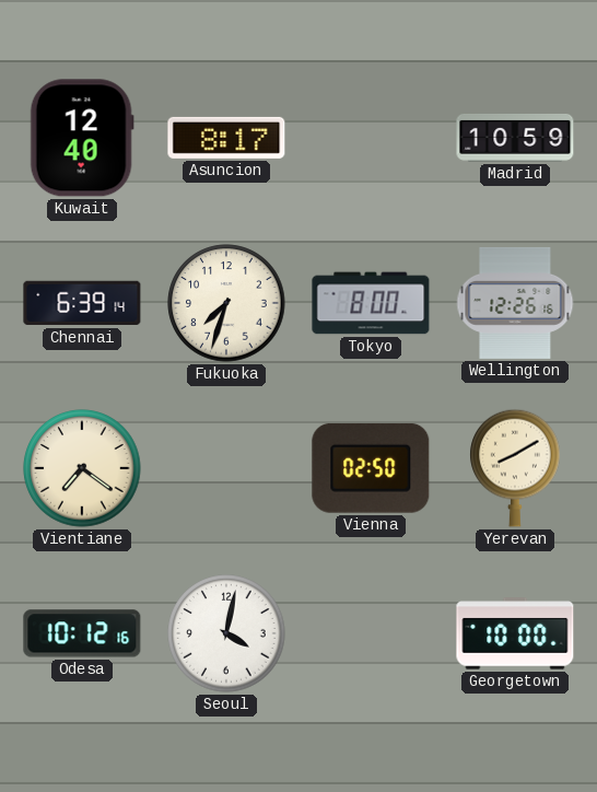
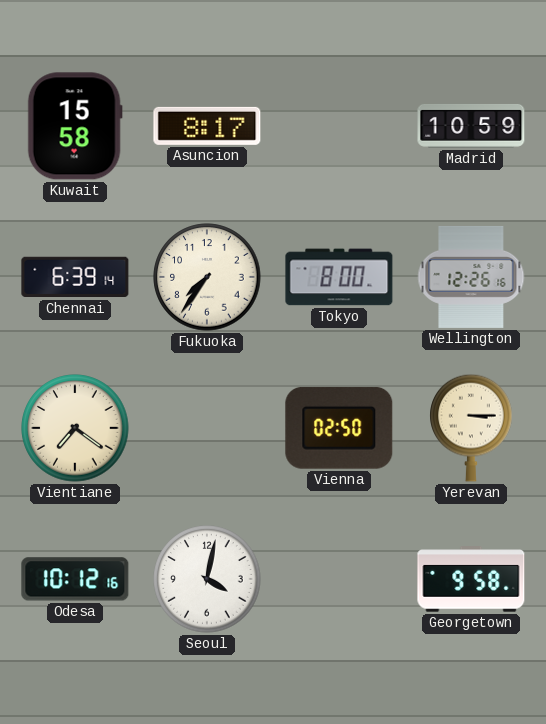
Kuwait: 12:40 -> 15:58
Fukuoka: 7:33 -> 7:36
Yerevan: 8:10 -> 3:15
Georgetown: 10:00 -> 9:58
